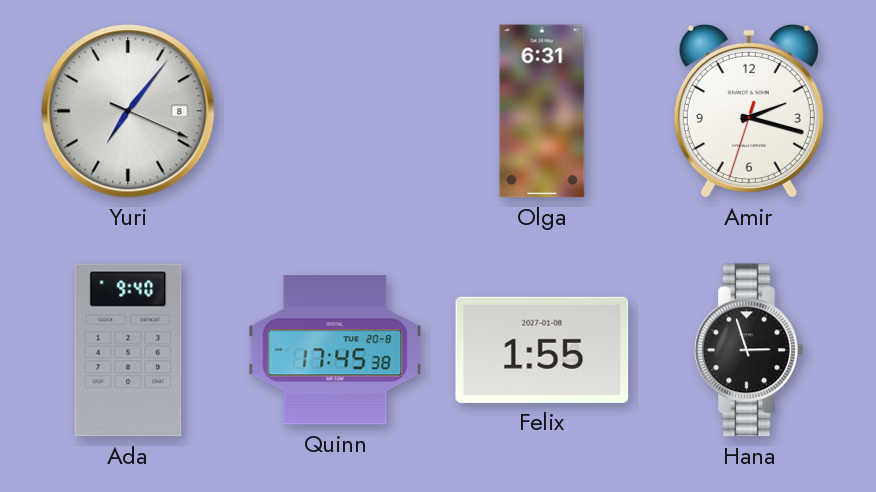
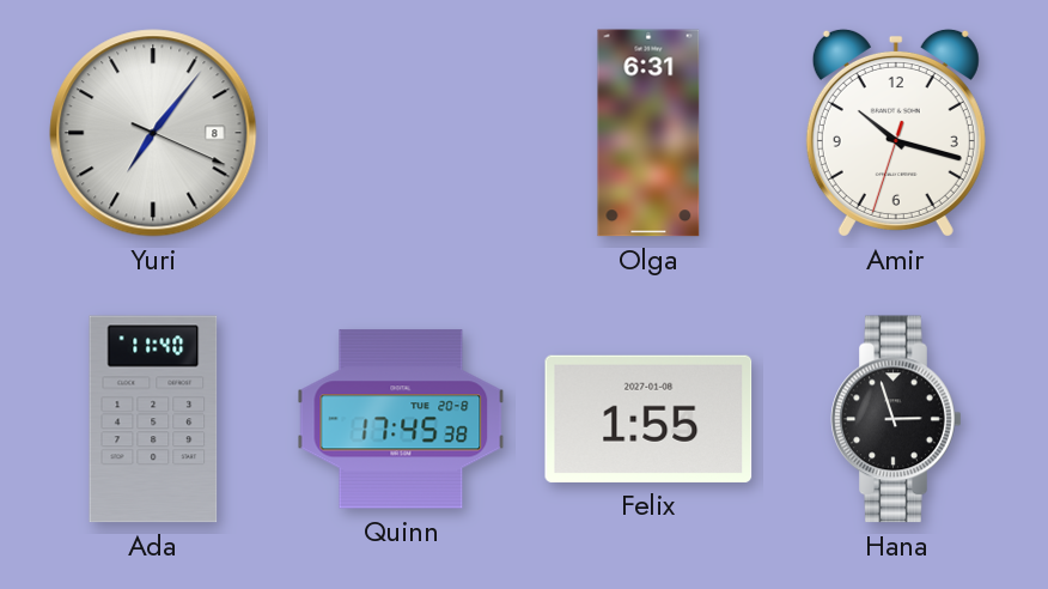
Amir: 2:17 -> 10:17
Ada: 9:40 -> 11:40
